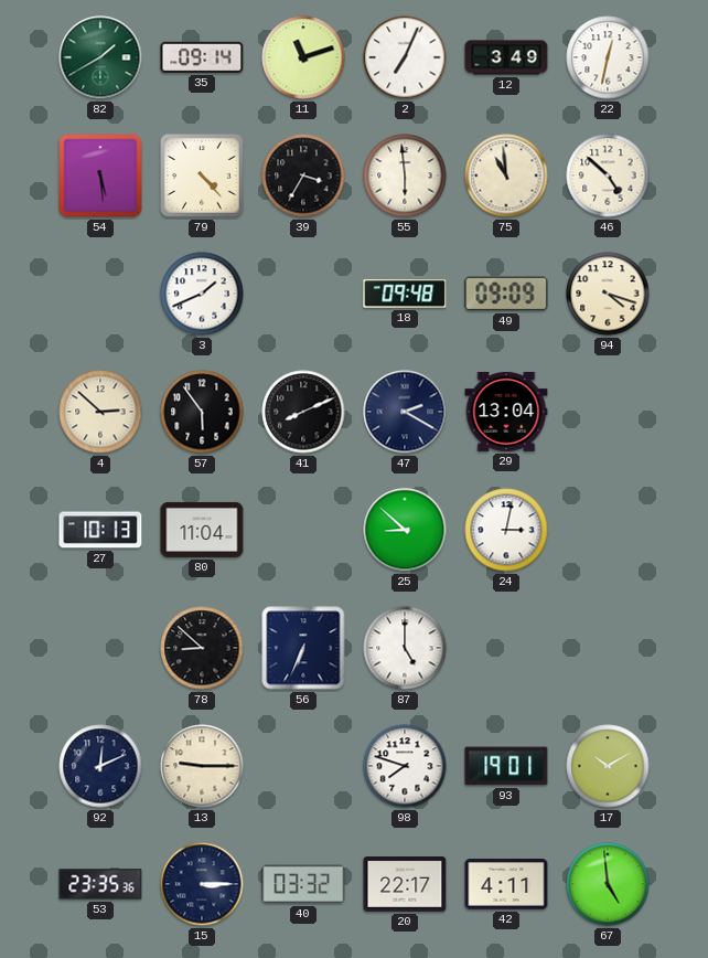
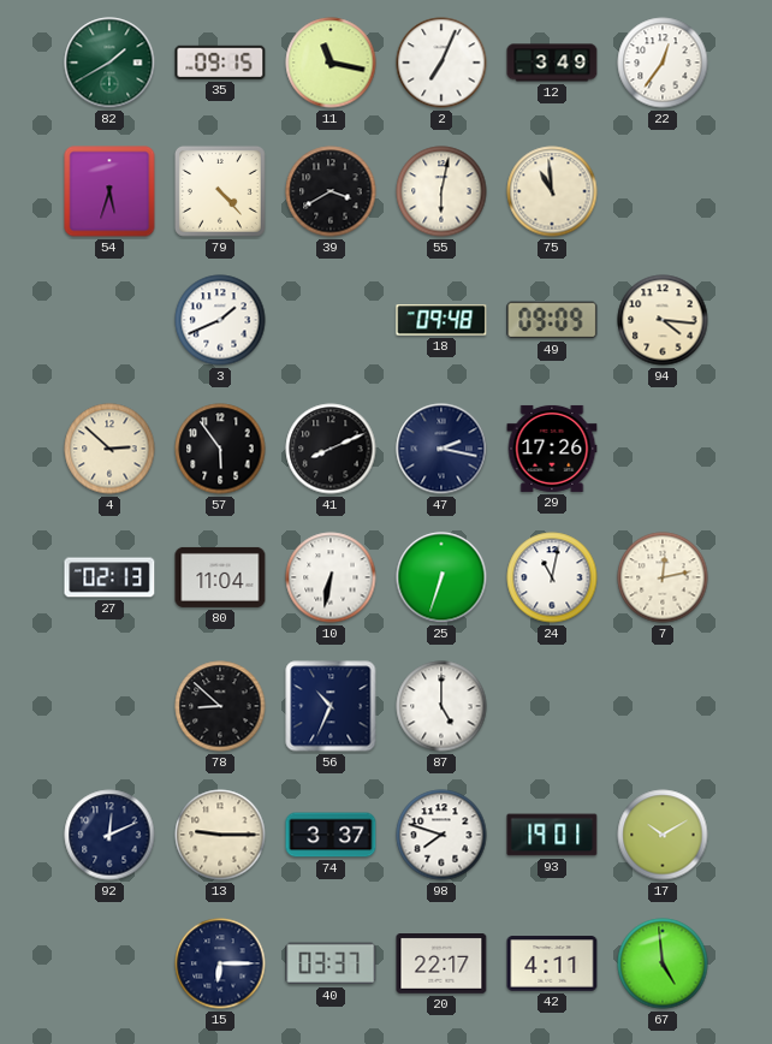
35: 09:14 -> 09:15
11: 11:12 -> 11:17
22: 12:32 -> 12:36
54: 5:29 -> 5:33
39: 3:35 -> 3:40
55: 5:59 -> 6:02
46: 4:52 -> none
94: 4:18 -> 4:16
47: 2:20 -> 2:17
29: 13:04 -> 17:26
27: 10:13 -> 02:13
10: none -> 6:32
25: 8:52 -> 6:33
24: 3:02 -> 11:02
7: none -> 12:13
56: 6:34 -> 10:34
74: none -> 3:37
53: 23:35 -> none
15: 3:15 -> 6:15
40: 03:32 -> 03:37
